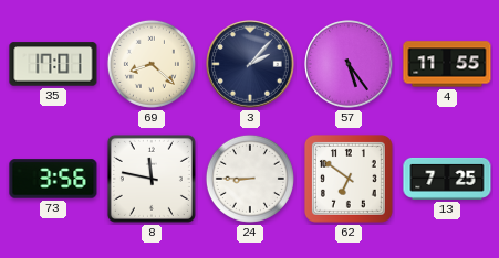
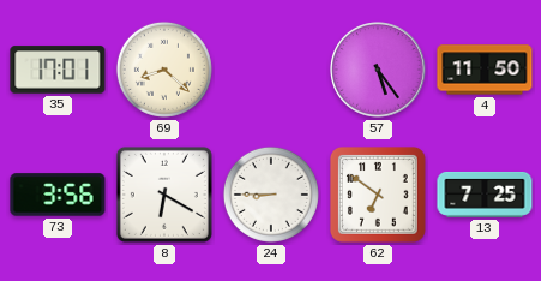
3: 2:07 -> none
4: 11:55 -> 11:50
8: 11:47 -> 6:20
